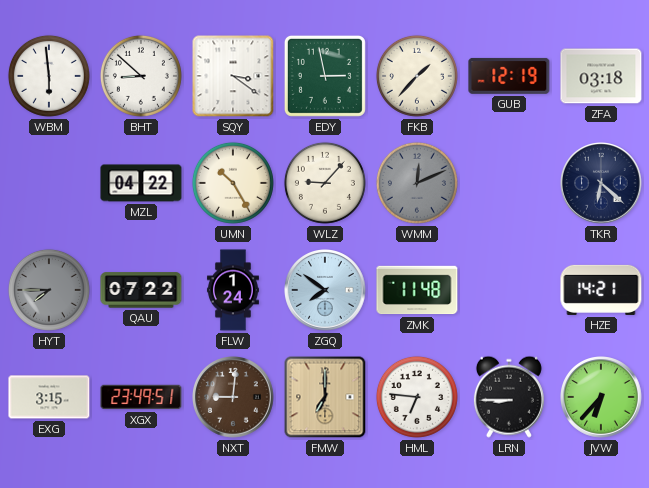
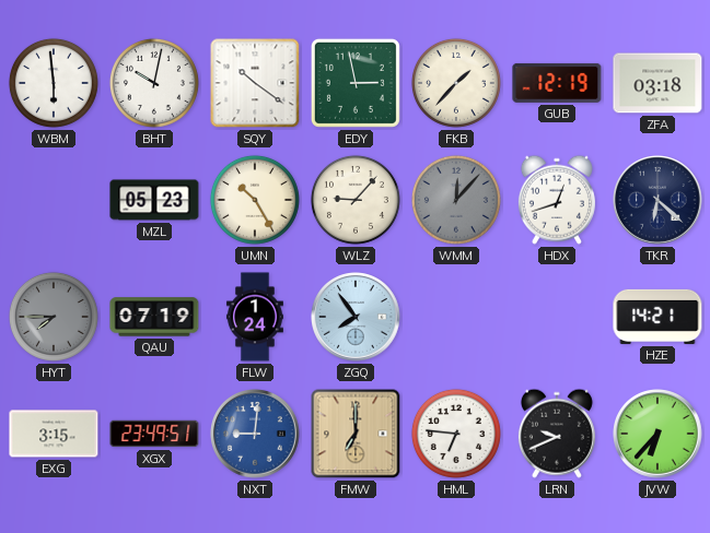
BHT: 8:52 -> 10:02
SQY: 3:21 -> 10:21
MZL: 04:22 -> 05:23
WMM: 12:11 -> 12:07
HDX: none -> 12:42
QAU: 07:22 -> 07:19
ZGQ: 7:51 -> 7:54
ZMK: 11:48 -> none
NXT dial: brown -> blue
LRN: 8:45 -> 9:41
